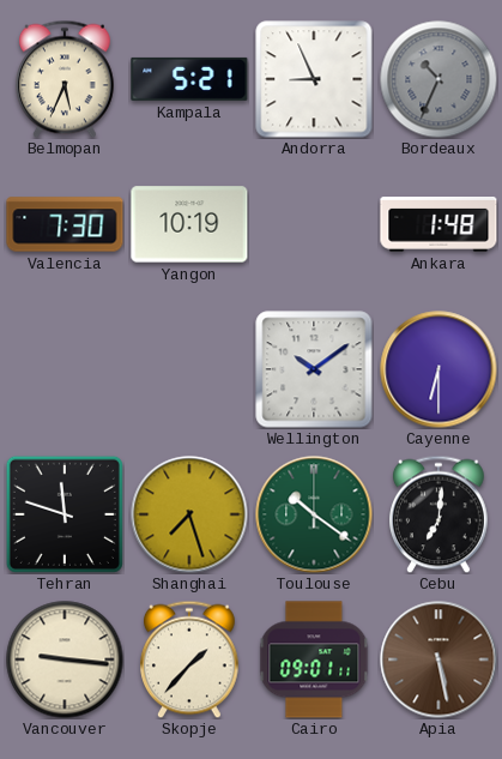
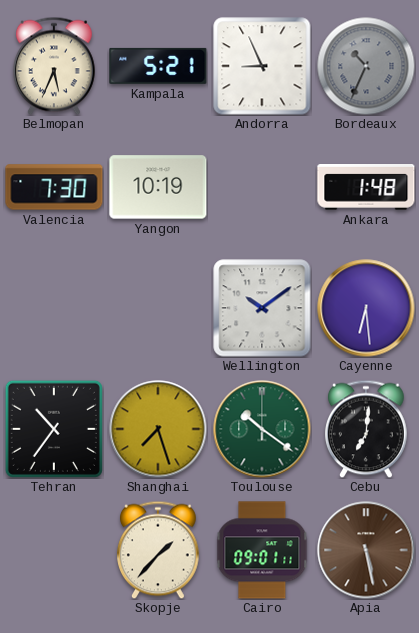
Cayenne: 6:30 -> 6:29
Tehran: 11:48 -> 10:36
Vancouver: 9:16 -> none
